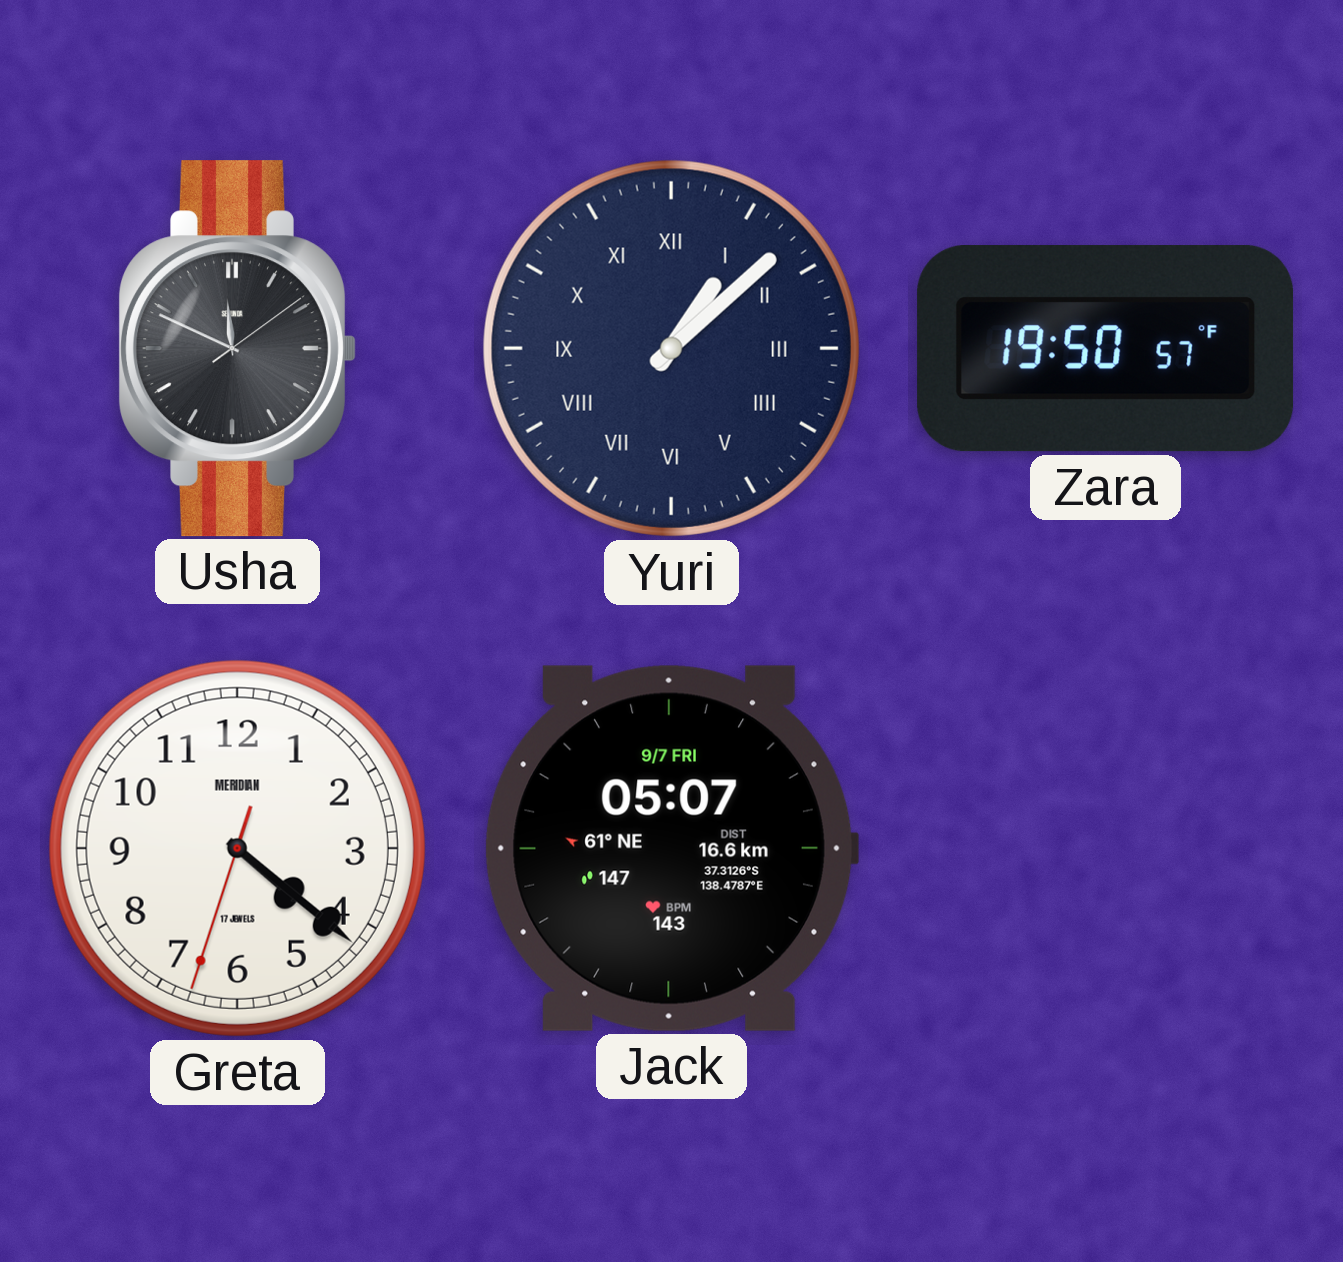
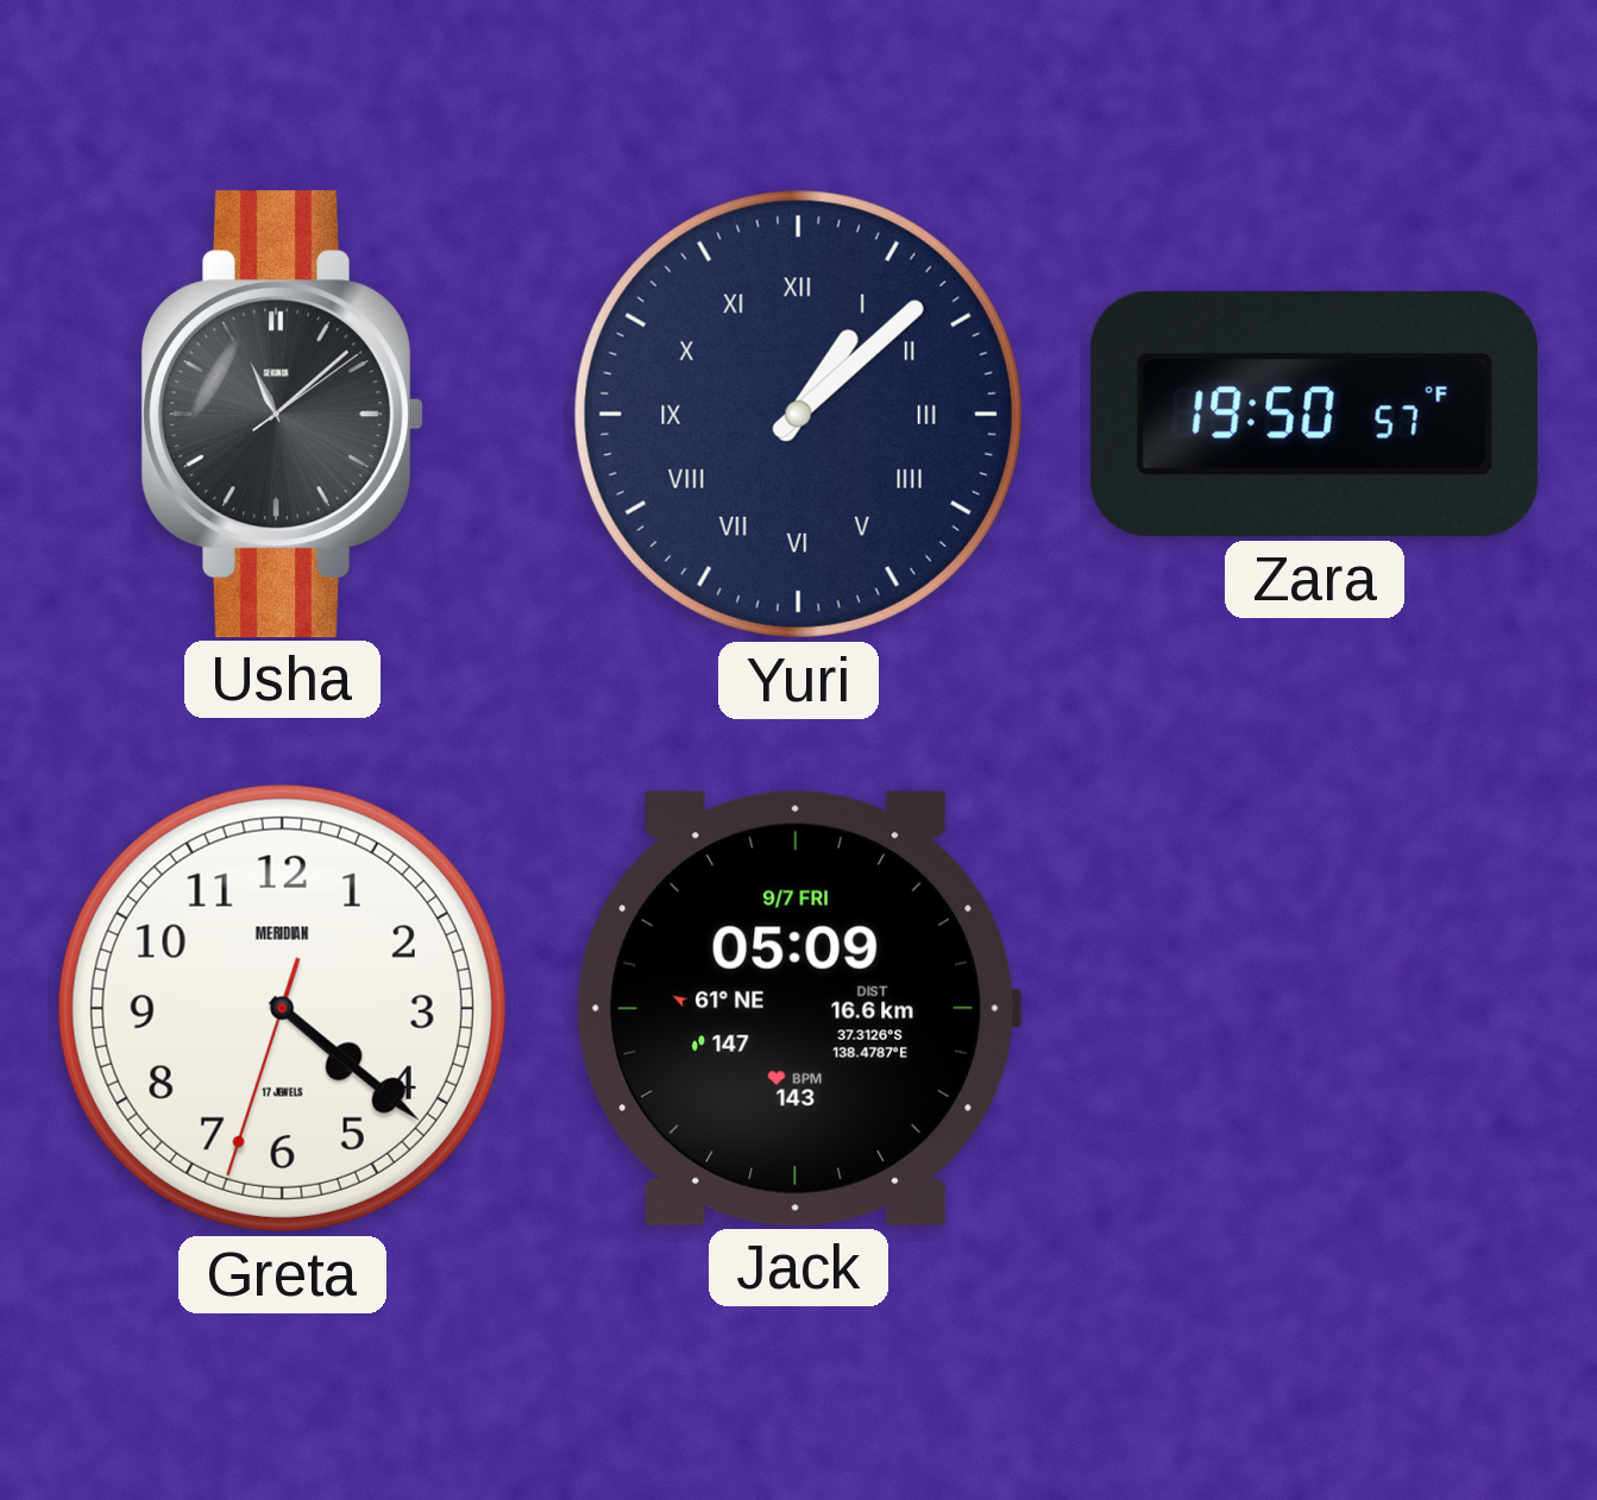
Usha: 11:49 -> 11:08
Jack: 05:07 -> 05:09
